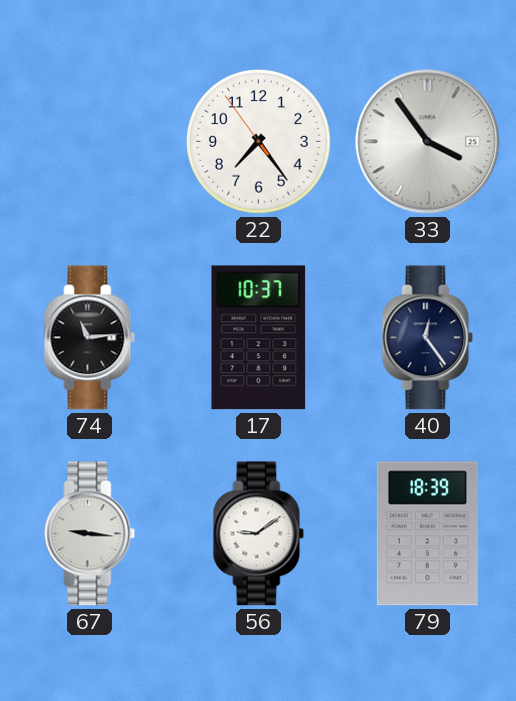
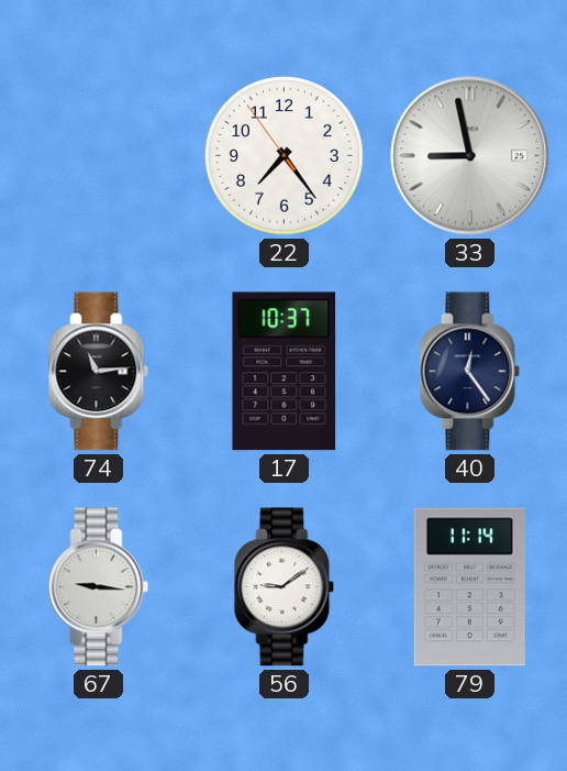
33: 3:54 -> 8:58
79: 18:39 -> 11:14
